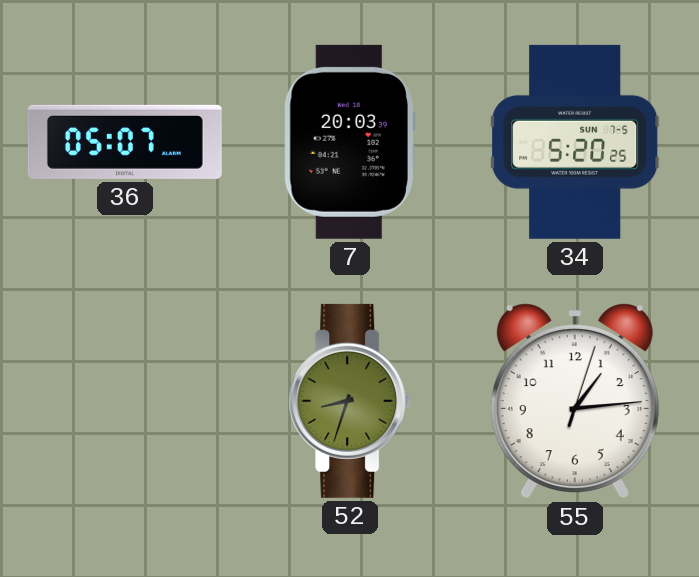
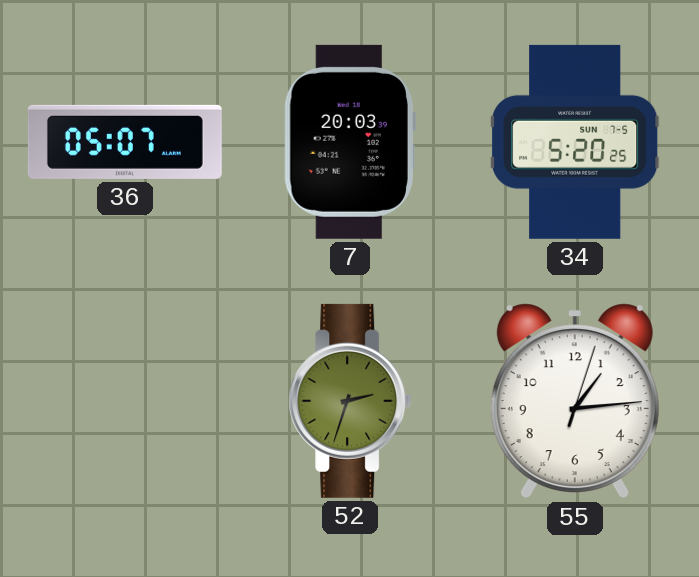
52: 8:33 -> 2:33
